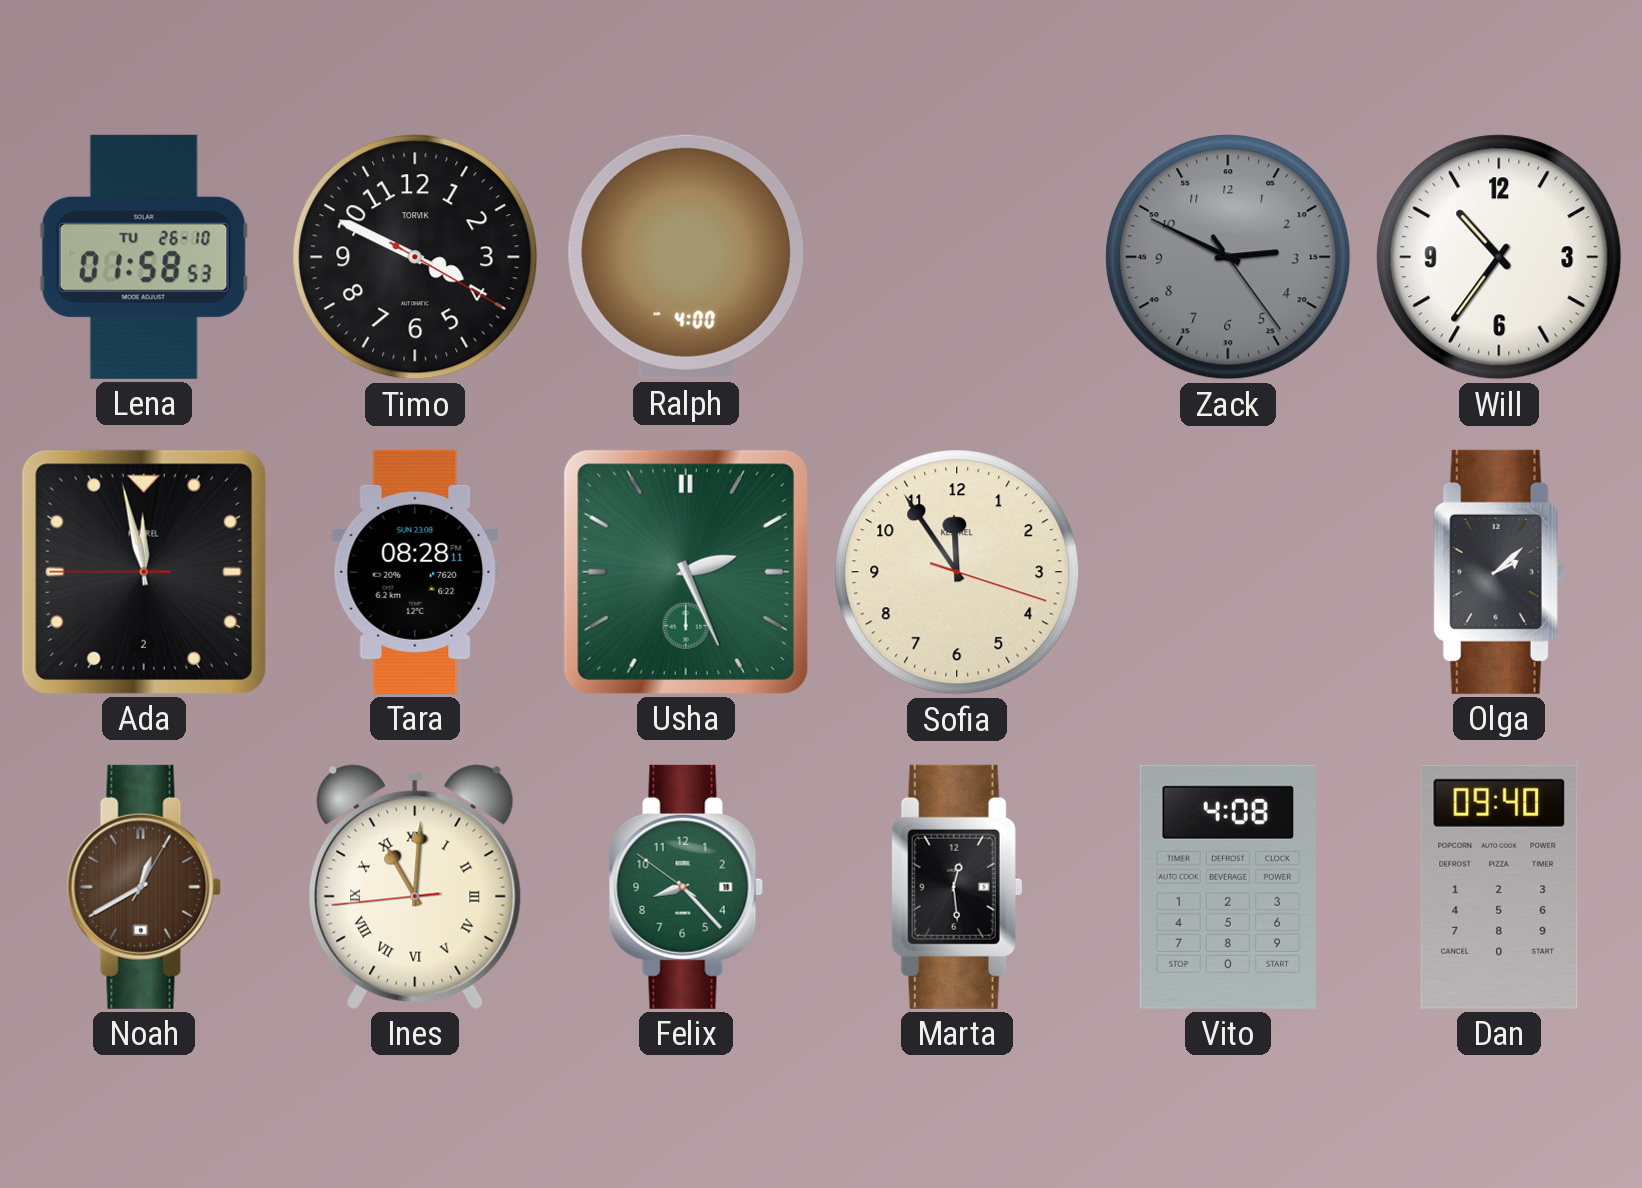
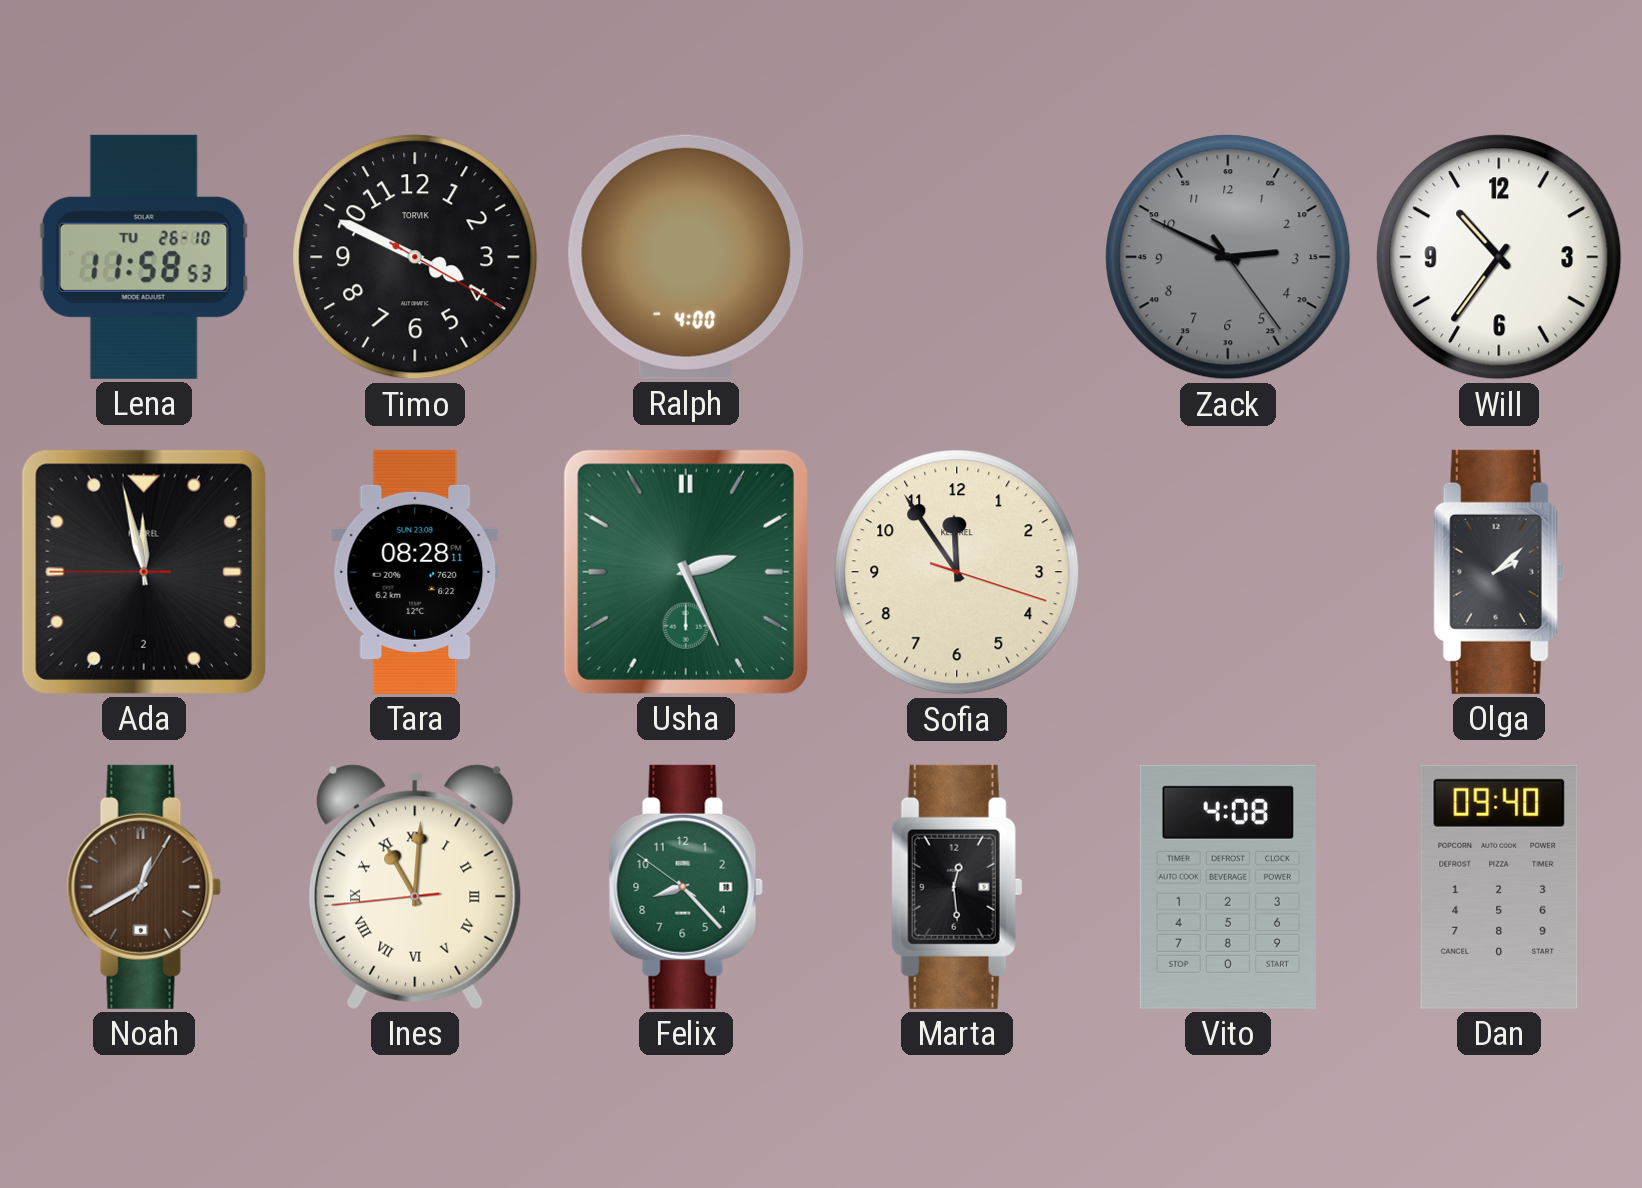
Lena: 01:58 -> 11:58
